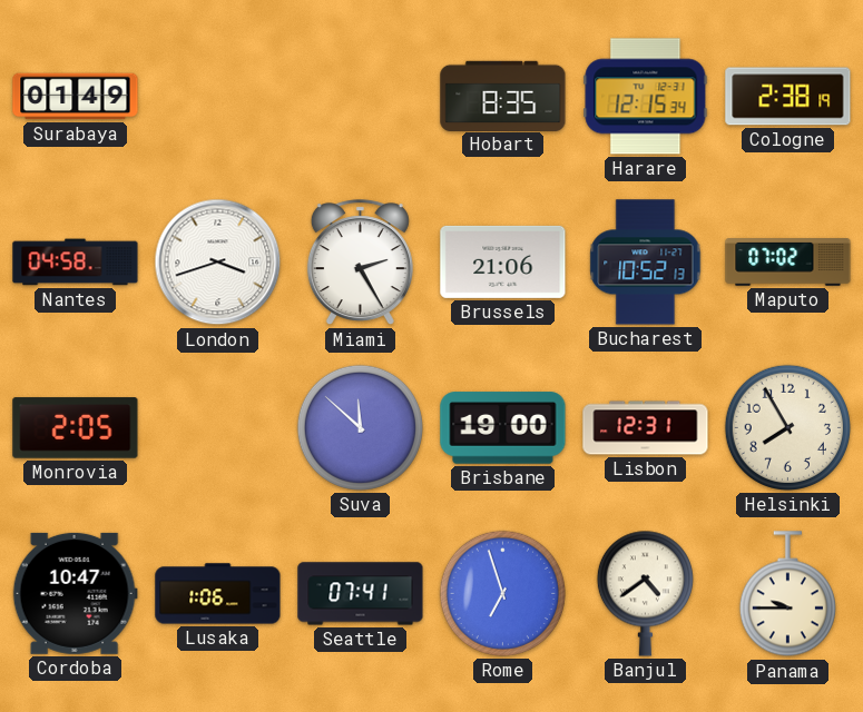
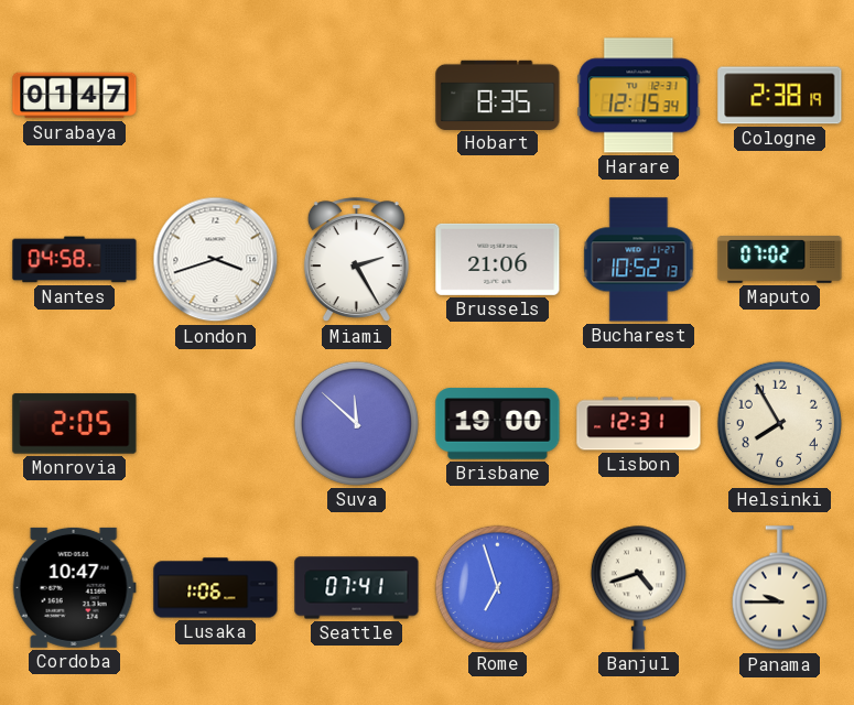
Surabaya: 01:49 -> 01:47
Banjul: 4:39 -> 4:42
